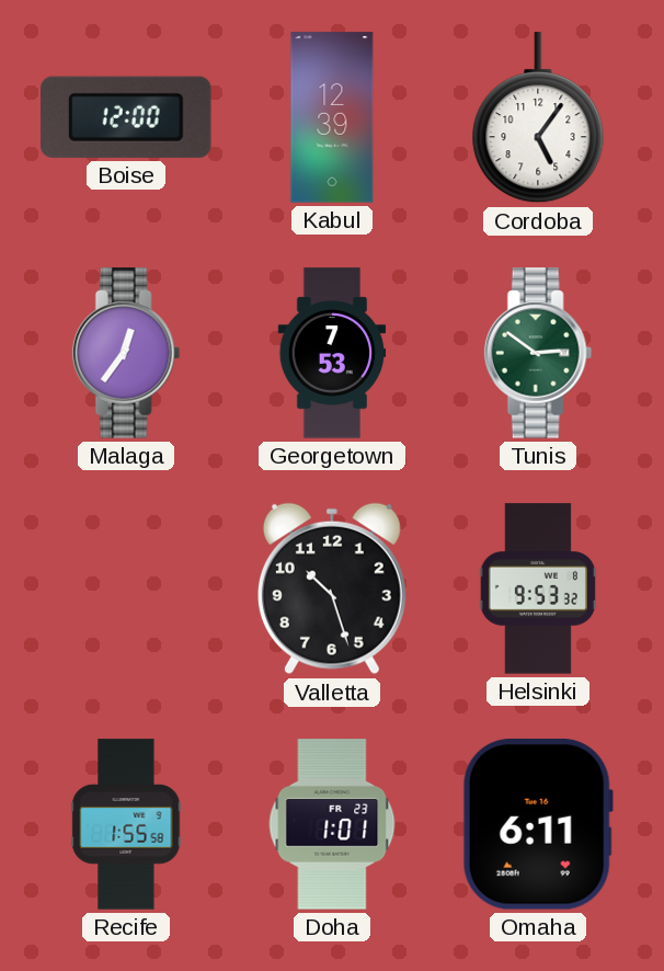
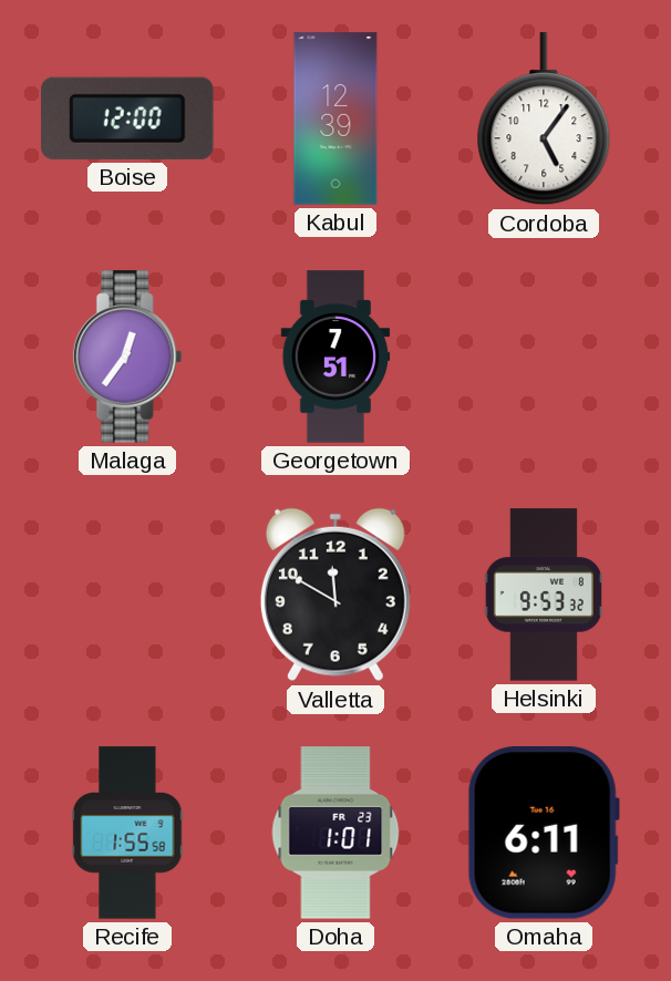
Georgetown: 7:53 -> 7:51
Tunis: 2:51 -> none
Valletta: 10:27 -> 11:50
